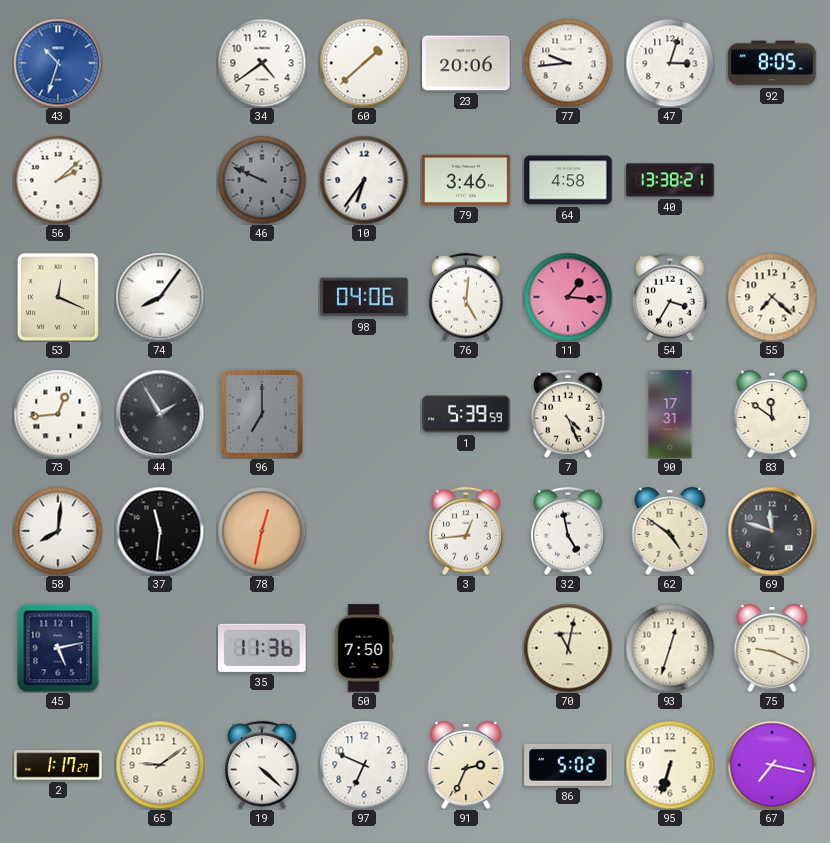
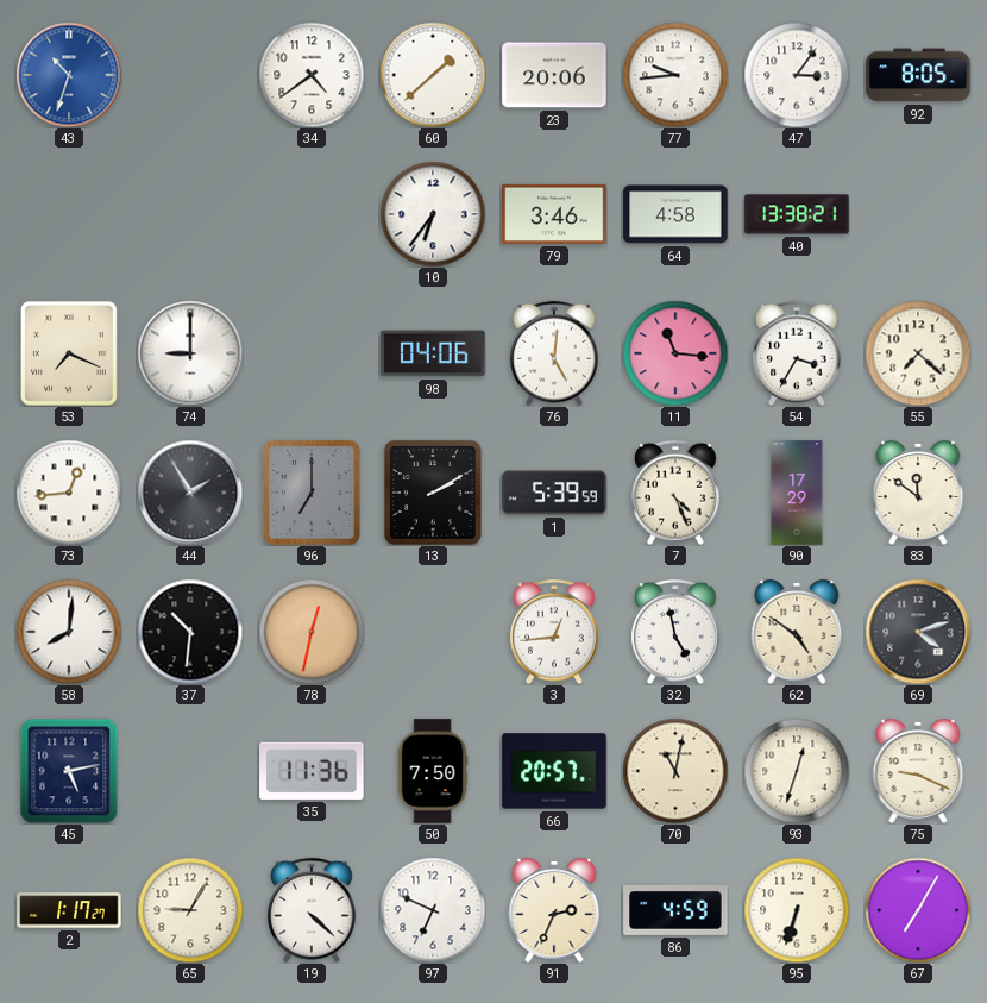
47: 3:03 -> 3:06
56: 2:08 -> none
46: 9:49 -> none
53: 12:19 -> 7:19
74: 8:06 -> 9:00
11: 1:16 -> 11:16
13: none -> 2:10
90: 17:31 -> 17:29
37: 11:31 -> 10:31
69: 11:48 -> 4:12
66: none -> 20:57
65: 9:09 -> 9:05
86: 5:02 -> 4:59
67: 7:17 -> 7:05
